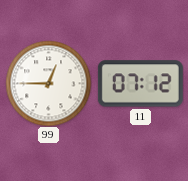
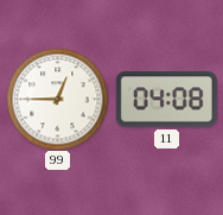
11: 07:12 -> 04:08
